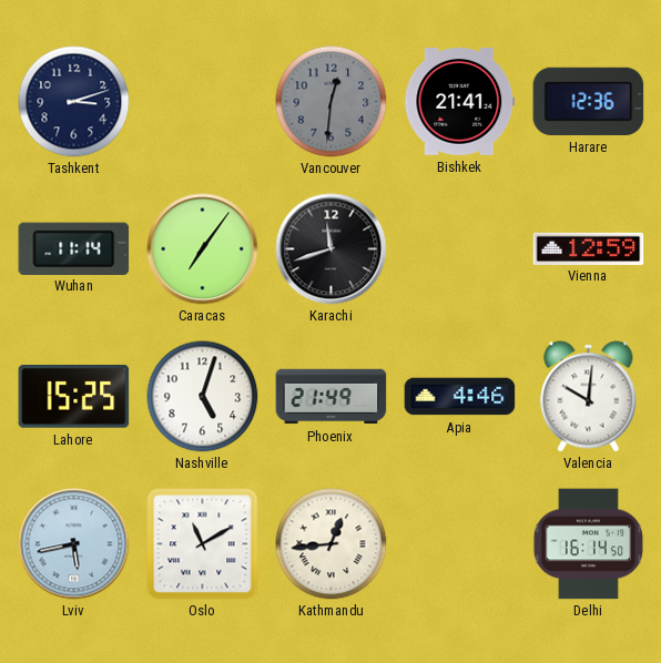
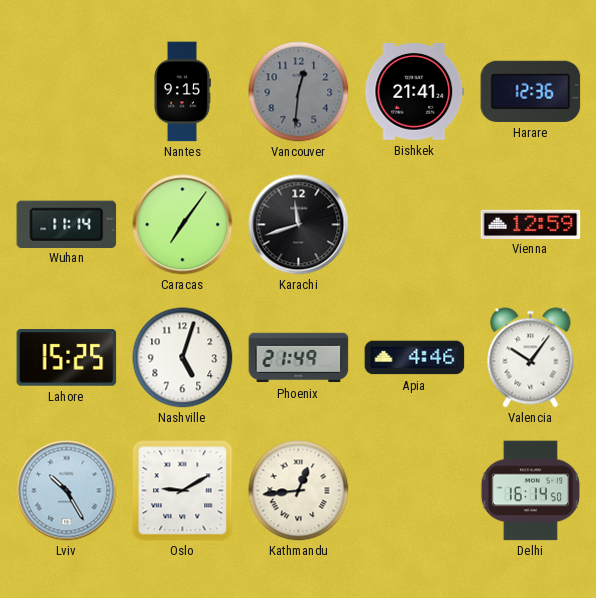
Tashkent: 3:12 -> none
Nantes: none -> 9:15
Valencia: 10:01 -> 10:06
Lviv: 5:43 -> 10:25
Oslo: 11:10 -> 9:10
